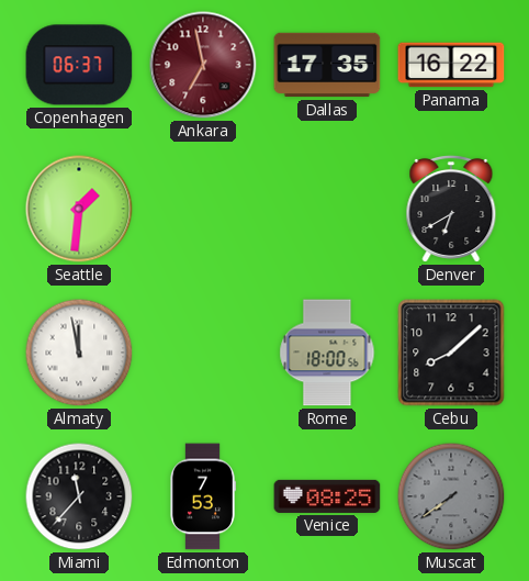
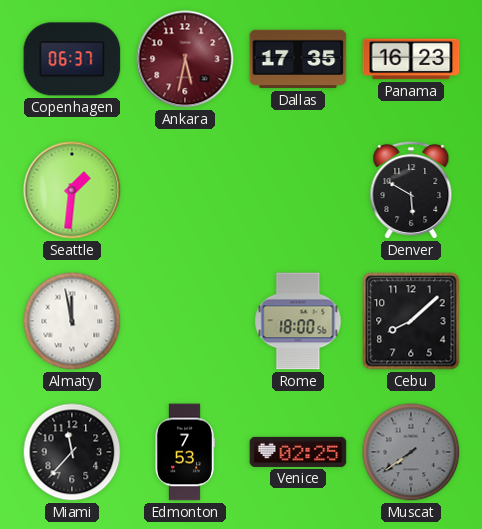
Ankara: 6:58 -> 5:32
Panama: 16:22 -> 16:23
Denver: 6:40 -> 5:50
Venice: 08:25 -> 02:25
